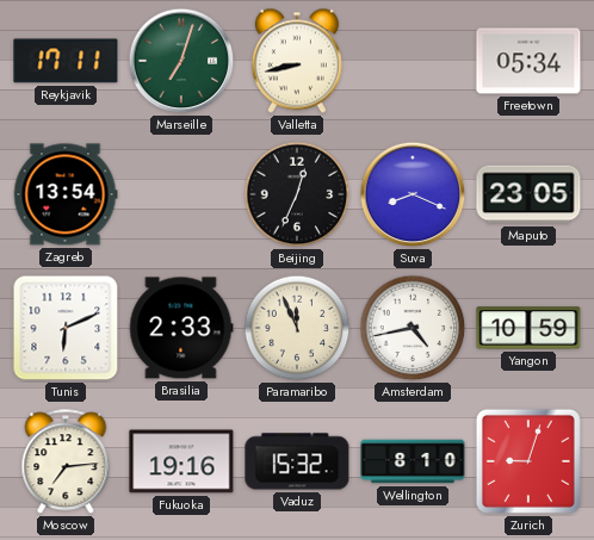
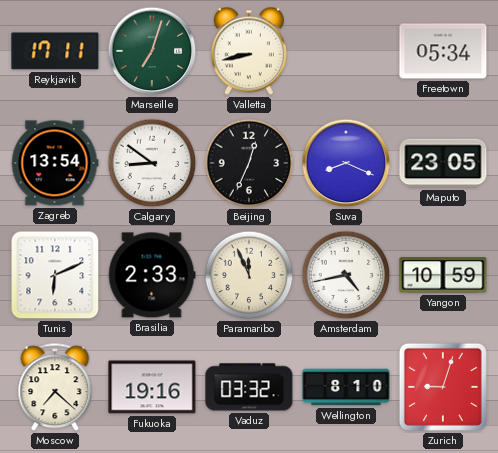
Calgary: none -> 8:51
Moscow: 7:14 -> 7:22
Vaduz: 15:32 -> 03:32
